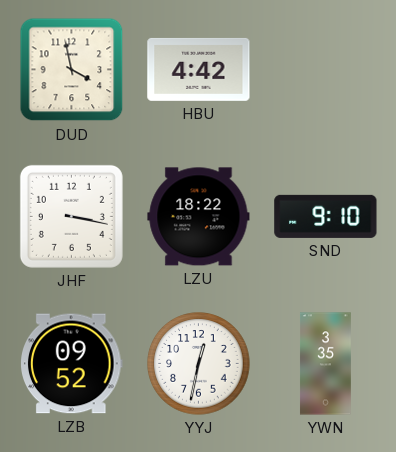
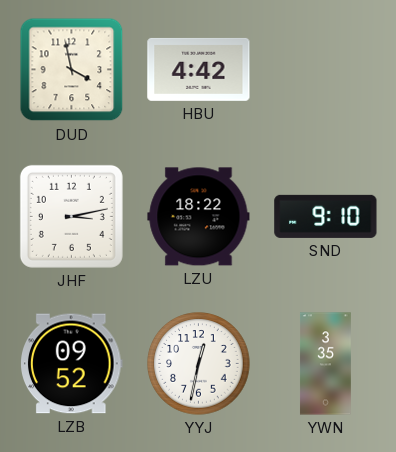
JHF: 3:17 -> 3:13
